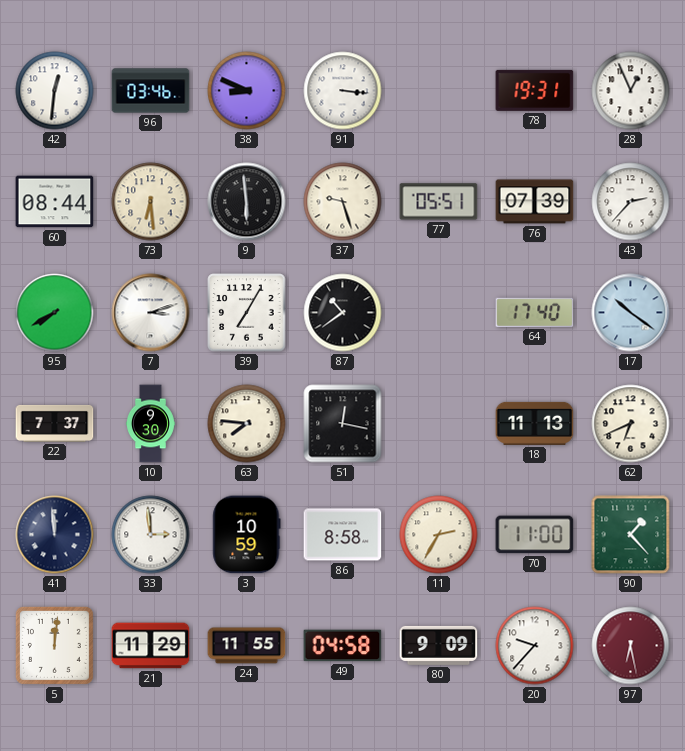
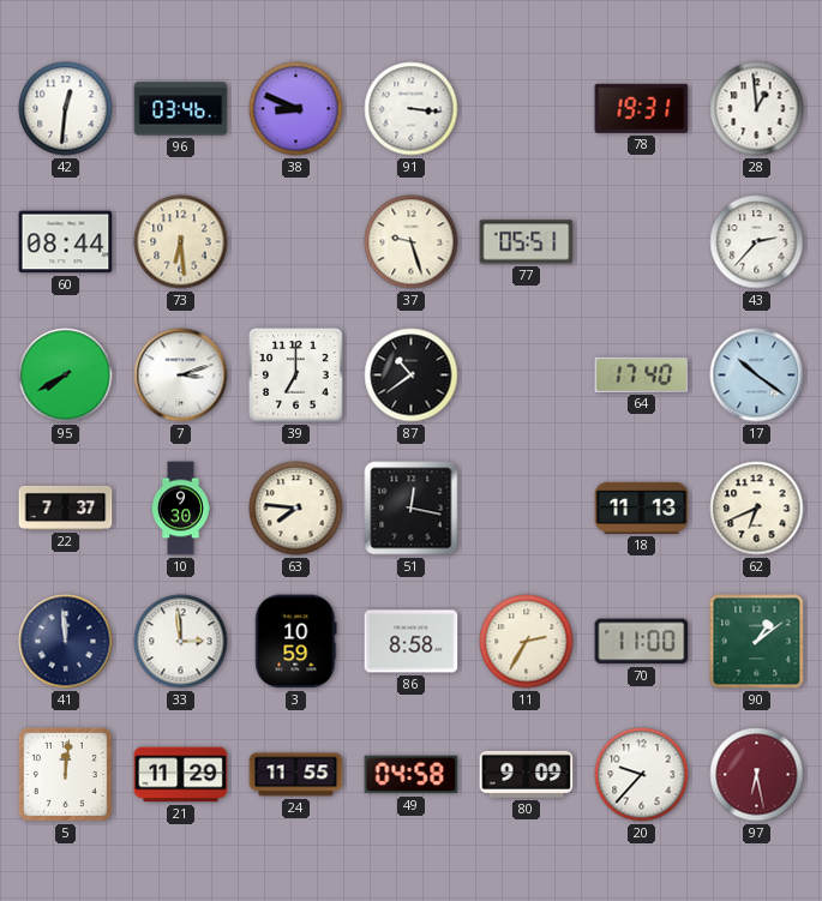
28: 12:56 -> 12:59
9: 5:59 -> none
76: 07:39 -> none
39: 7:05 -> 7:00
90: 1:23 -> 1:09
